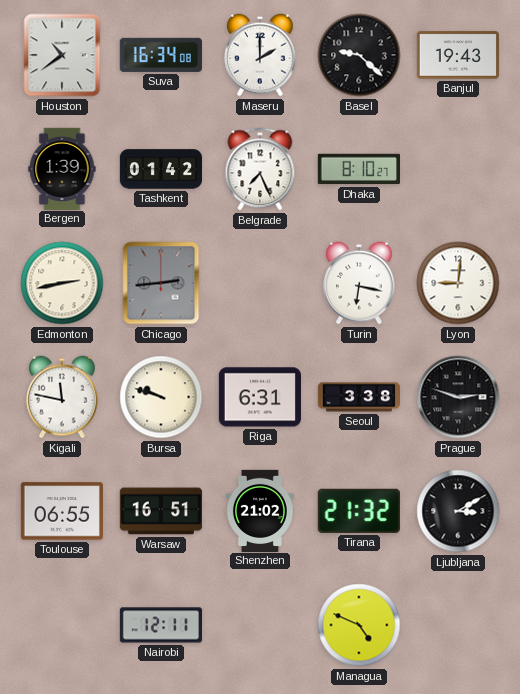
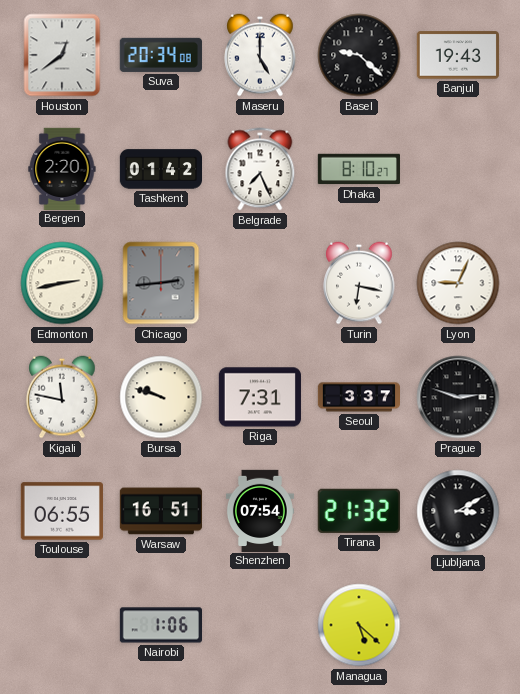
Houston: 10:39 -> 12:39
Suva: 16:34 -> 20:34
Maseru: 2:00 -> 5:00
Bergen: 1:39 -> 2:20
Lyon: 9:01 -> 9:04
Riga: 6:31 -> 7:31
Seoul: 3:38 -> 3:37
Shenzhen: 21:02 -> 07:54
Nairobi: 12:11 -> 1:06
Managua: 4:49 -> 5:22
